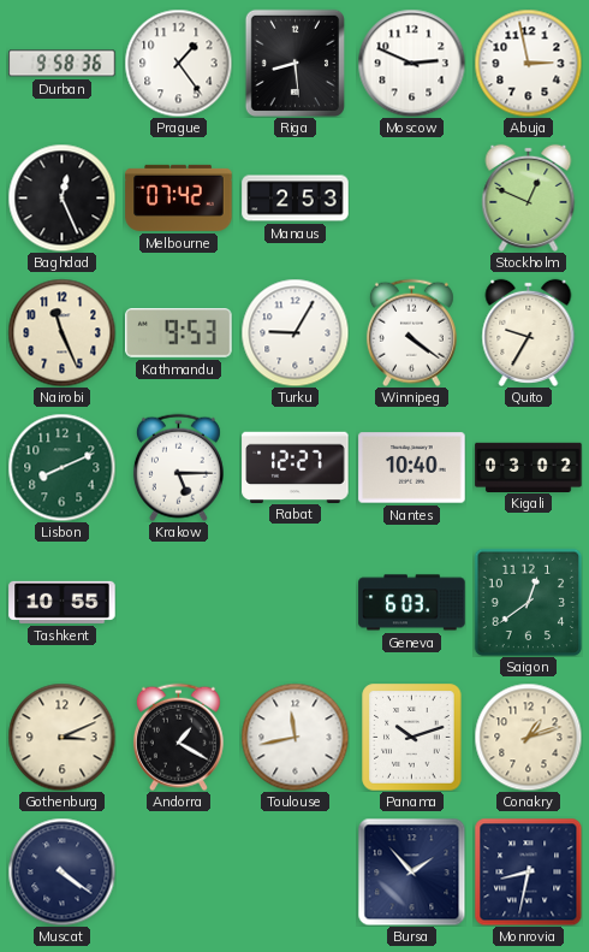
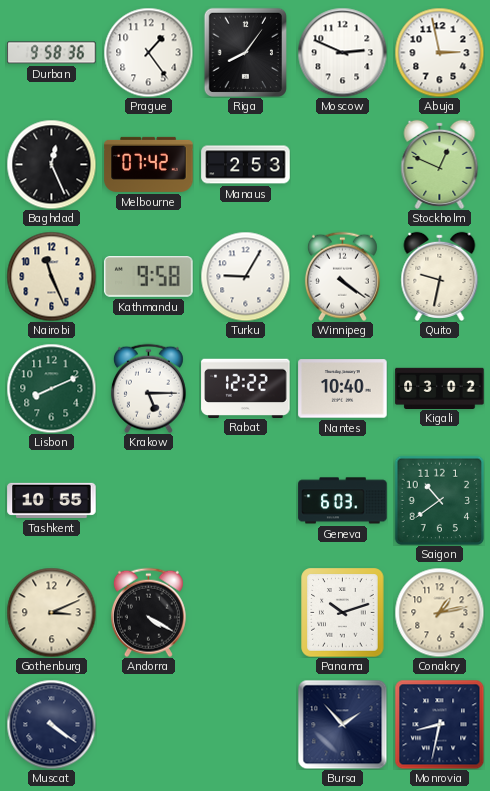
Riga: 8:29 -> 8:06
Kathmandu: 9:53 -> 9:58
Quito: 9:35 -> 9:32
Rabat: 12:27 -> 12:22
Saigon: 12:39 -> 10:39
Andorra: 1:20 -> 4:20
Toulouse: 11:43 -> none
Conakry: 1:12 -> 1:13
